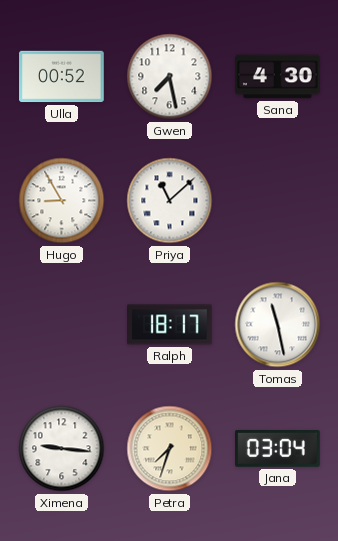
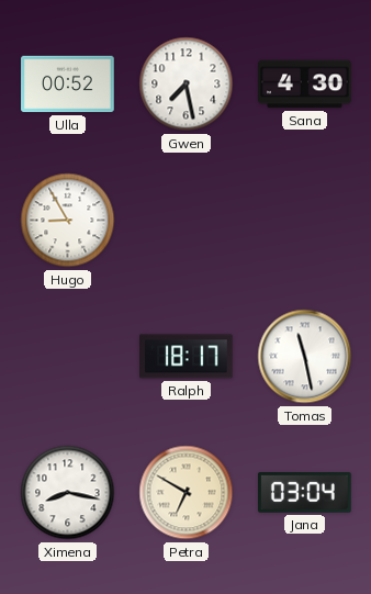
Priya: 11:08 -> none
Ximena: 9:16 -> 8:17
Petra: 7:33 -> 6:50
